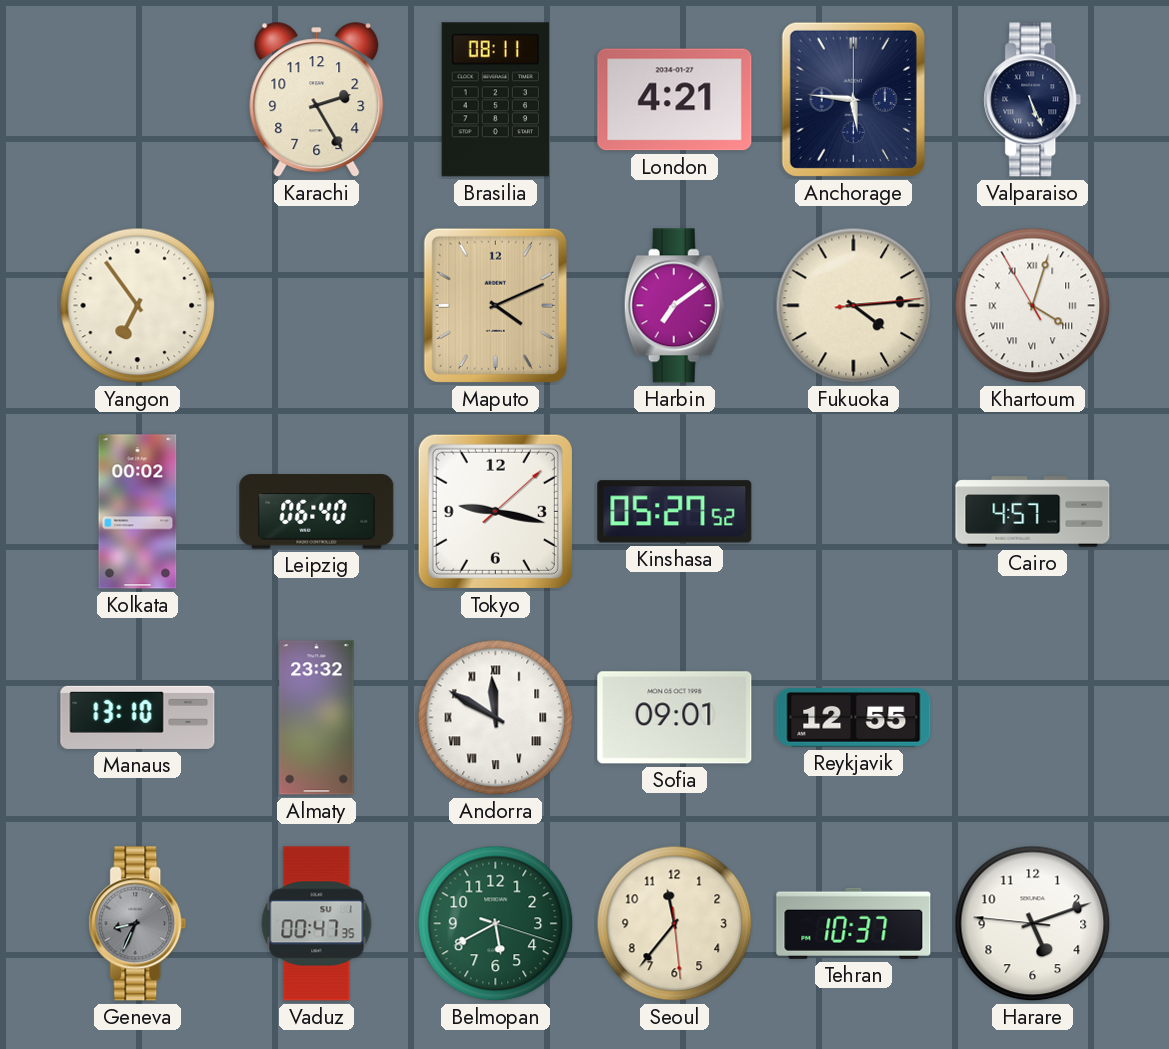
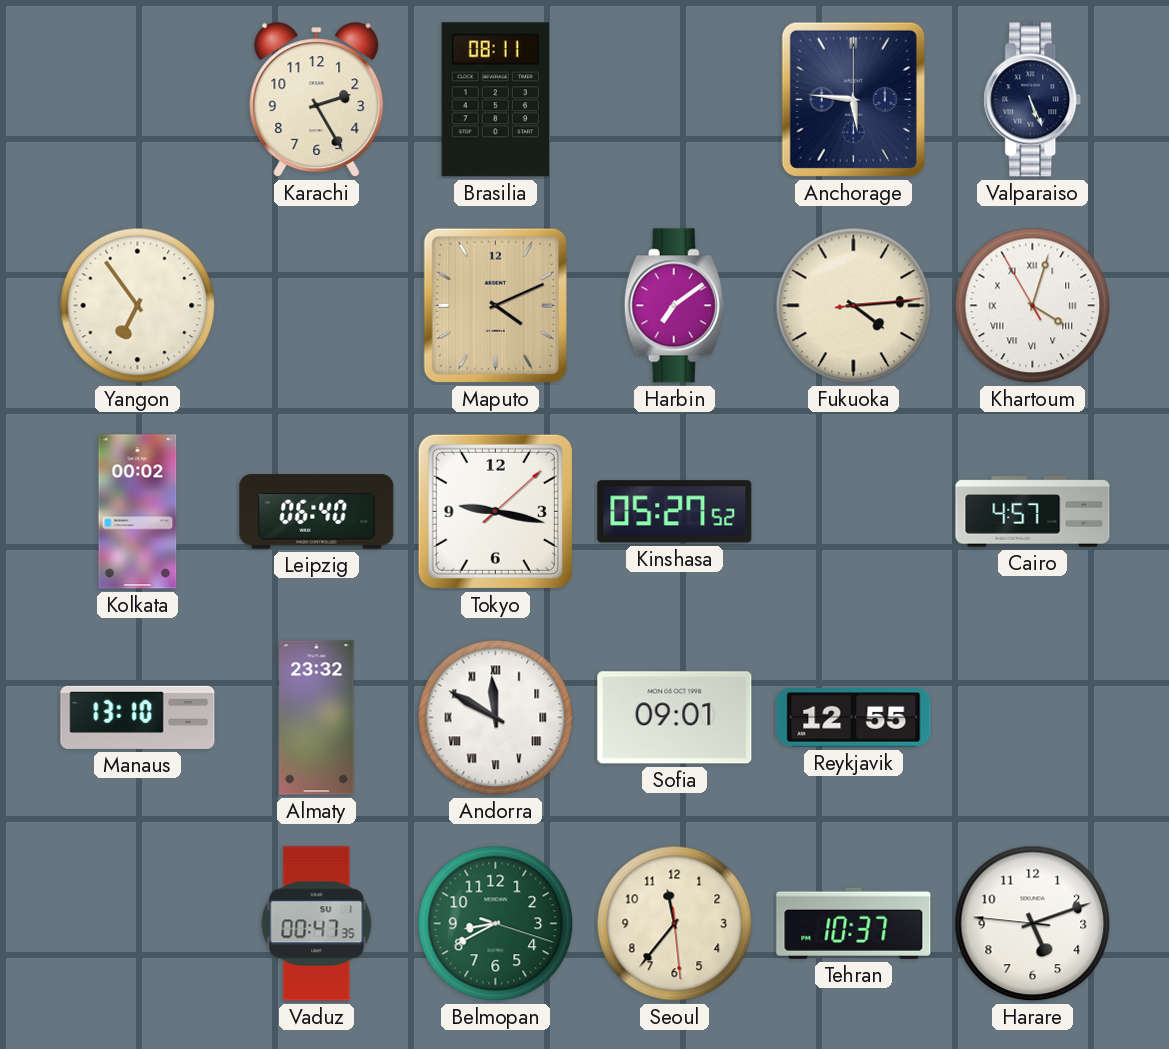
London: 4:21 -> none
Geneva: 8:34 -> none
Belmopan: 5:40 -> 8:40
